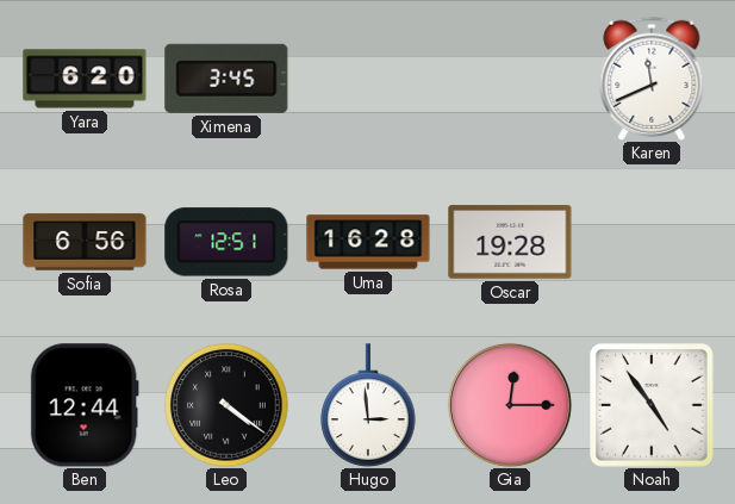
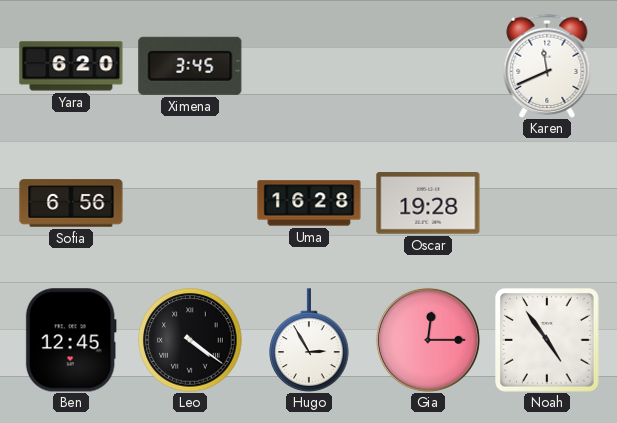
Rosa: 12:51 -> none
Ben: 12:44 -> 12:45
Hugo: 2:59 -> 2:55
